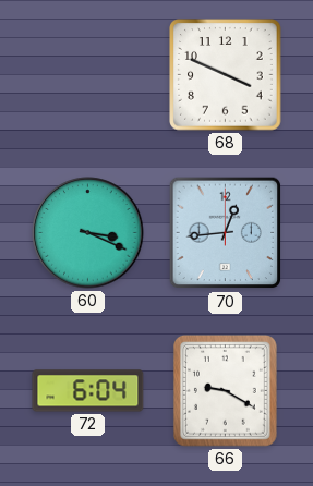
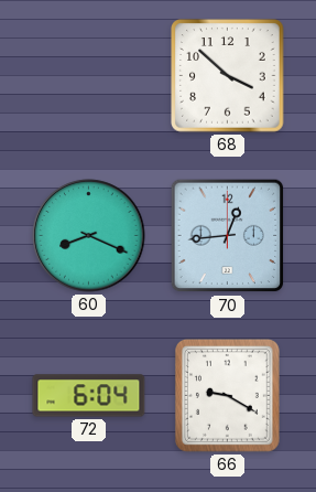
68: 3:49 -> 3:52
60: 3:19 -> 8:19
